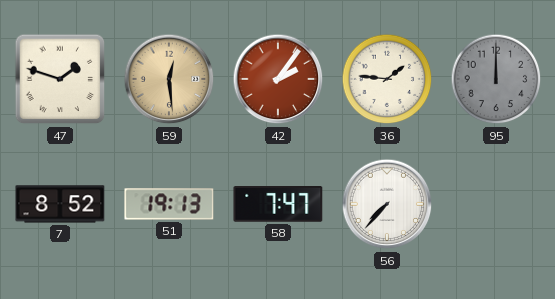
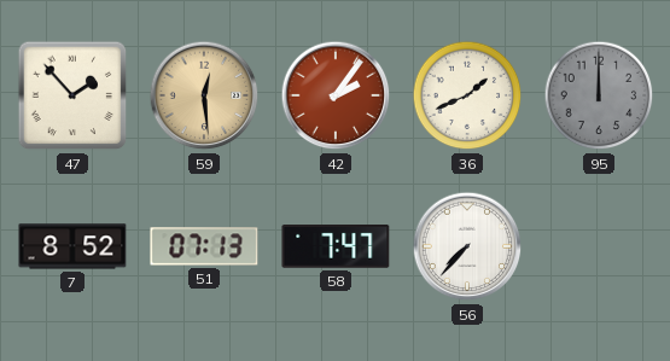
47: 1:48 -> 1:53
36: 1:46 -> 1:41
51: 19:13 -> 07:13
